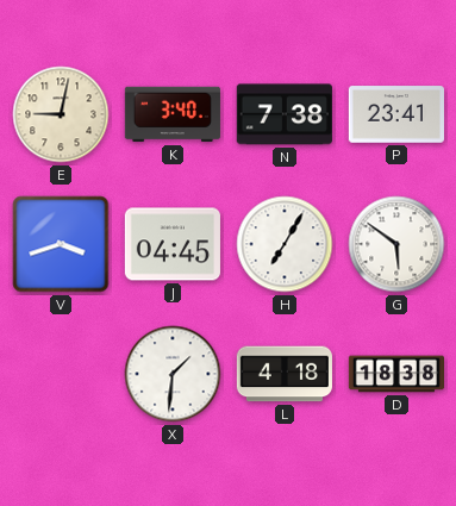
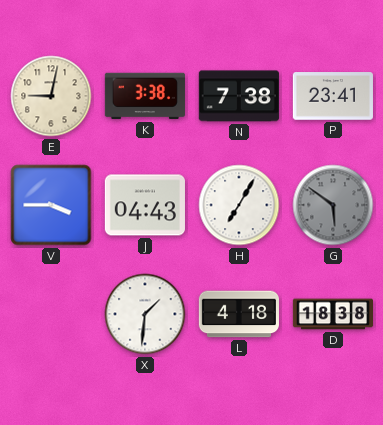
K: 3:40 -> 3:38
V: 3:42 -> 3:45
J: 04:45 -> 04:43
G dial: white -> grey
